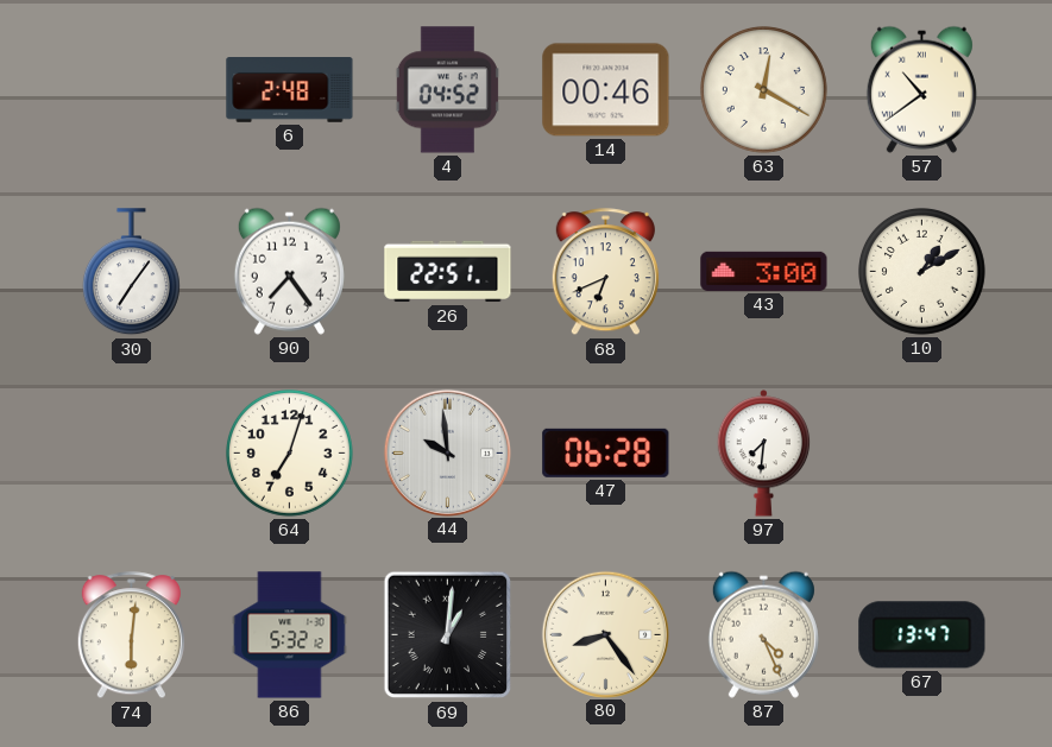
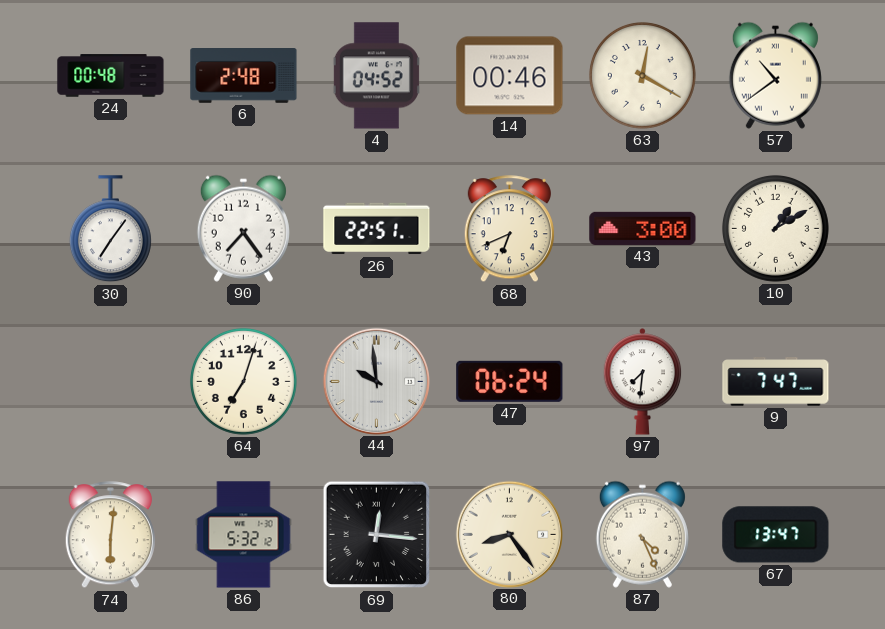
24: none -> 00:48
47: 06:28 -> 06:24
9: none -> 7:47
69: 1:01 -> 12:16
